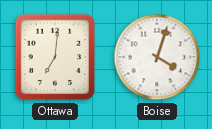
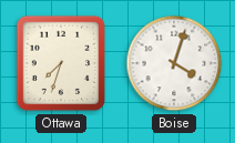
Ottawa: 7:01 -> 7:33
